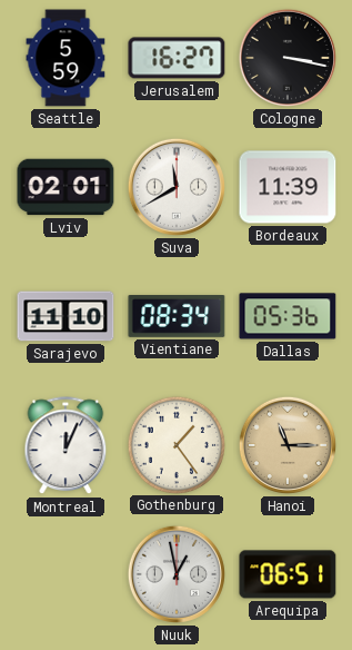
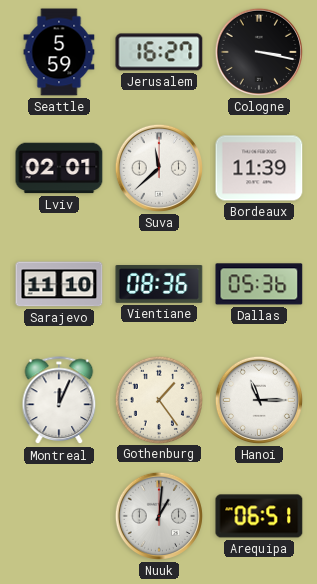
Suva: 11:40 -> 11:38
Vientiane: 08:34 -> 08:36
Hanoi dial: champagne -> white
Nuuk: 12:58 -> 1:01
